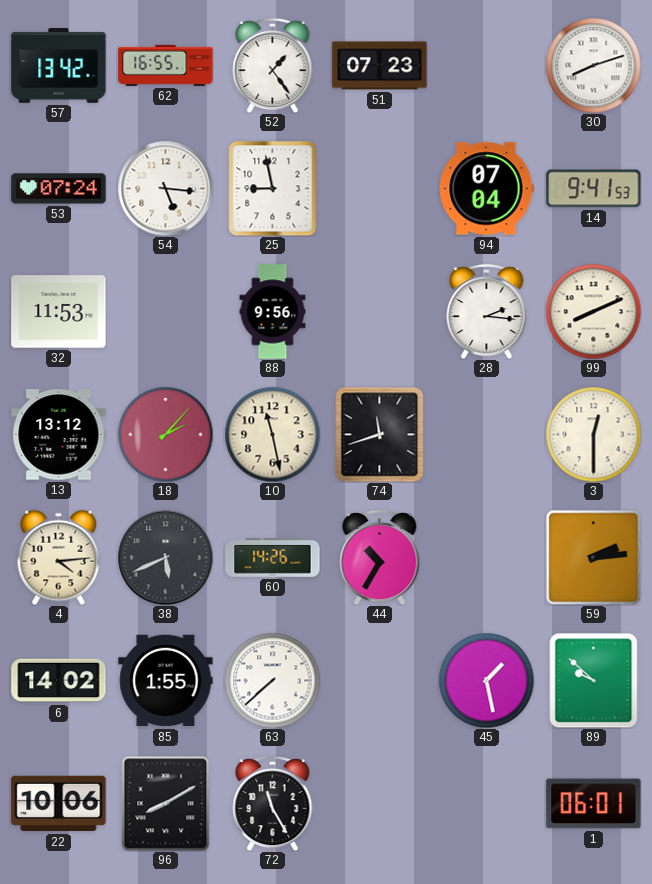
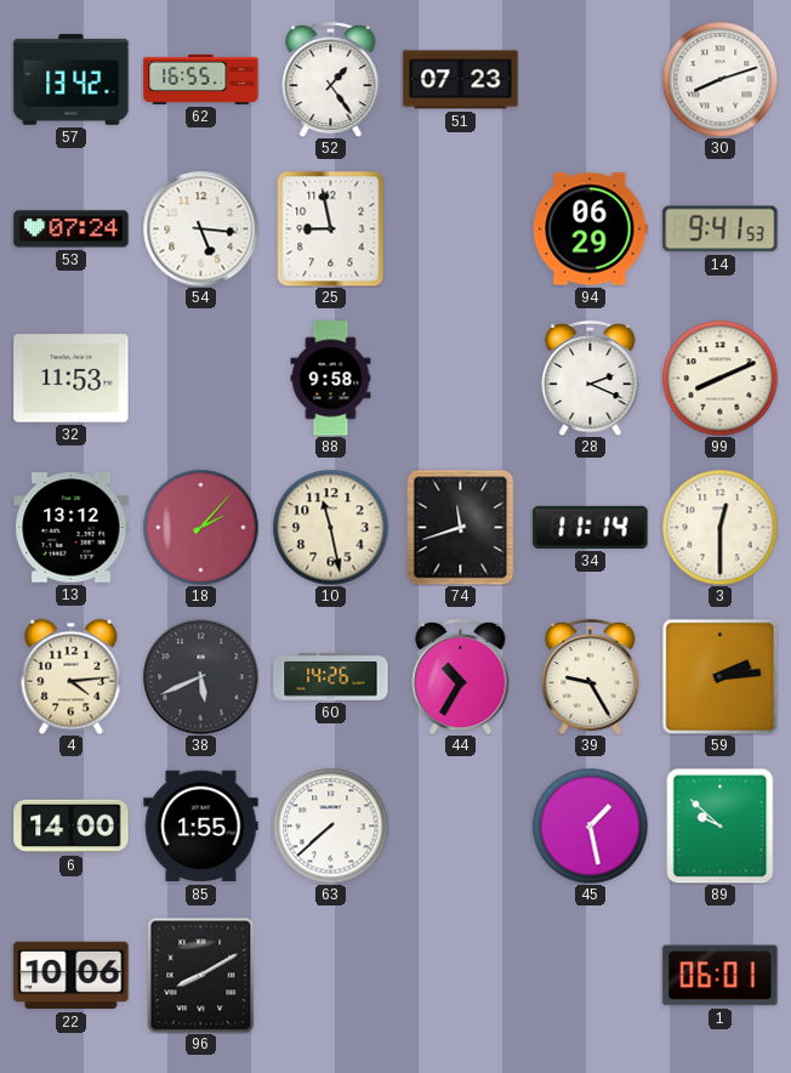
94: 07:04 -> 06:29
88: 9:56 -> 9:58
28: 2:16 -> 2:19
34: none -> 11:14
39: none -> 9:25
6: 14:02 -> 14:00
72: 11:25 -> none
